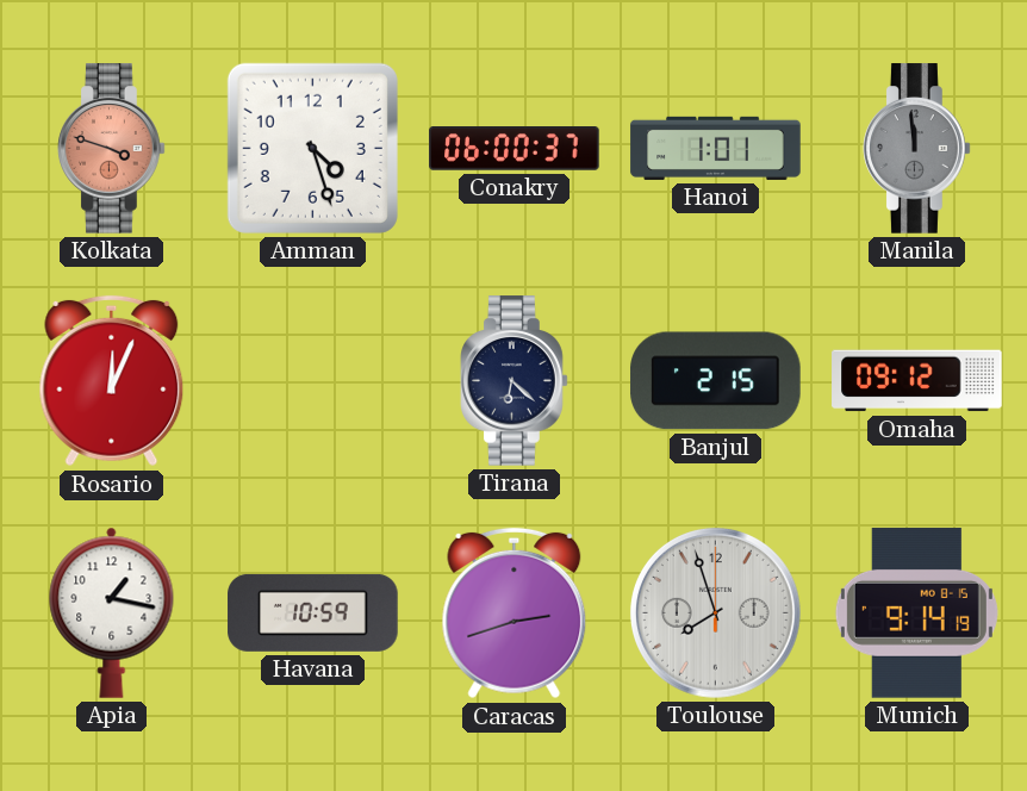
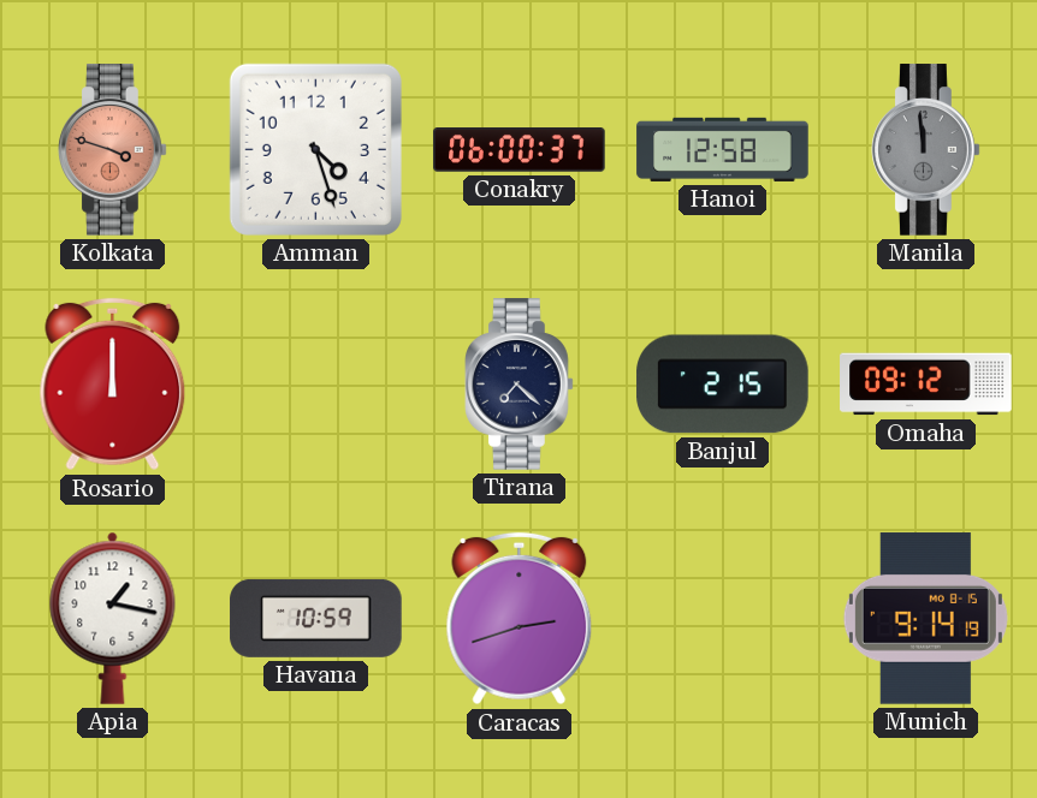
Hanoi: 1:01 -> 12:58
Rosario: 12:04 -> 12:00
Tirana: 6:22 -> 7:22
Toulouse: 7:57 -> none
